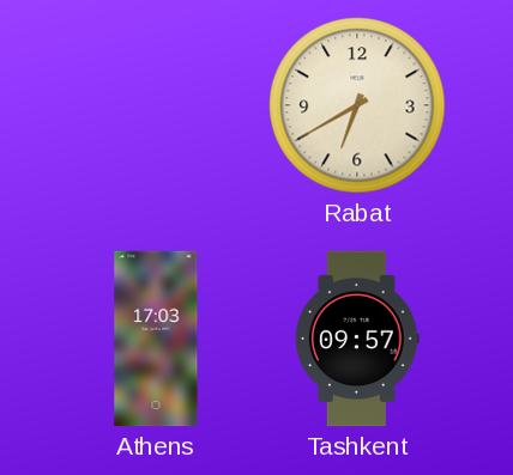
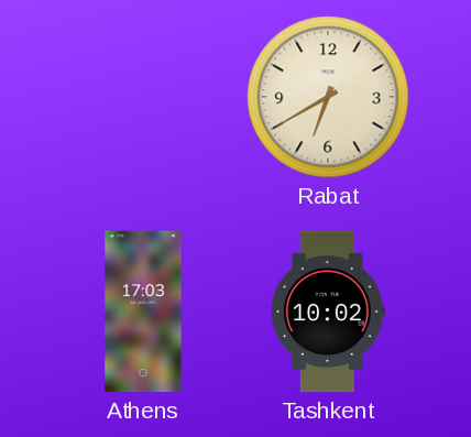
Tashkent: 09:57 -> 10:02
